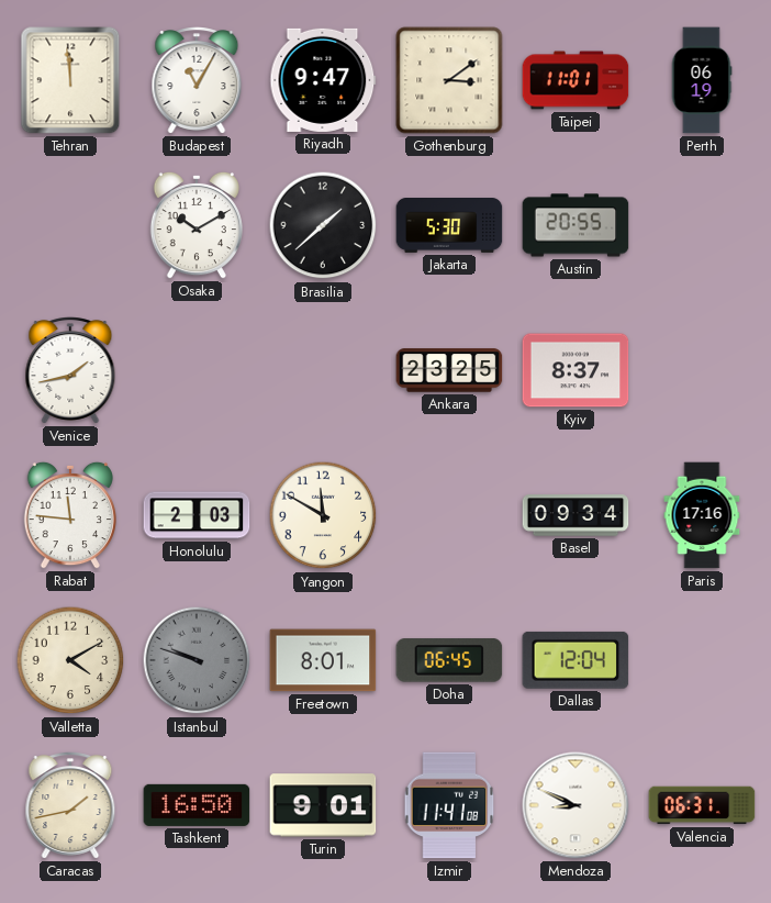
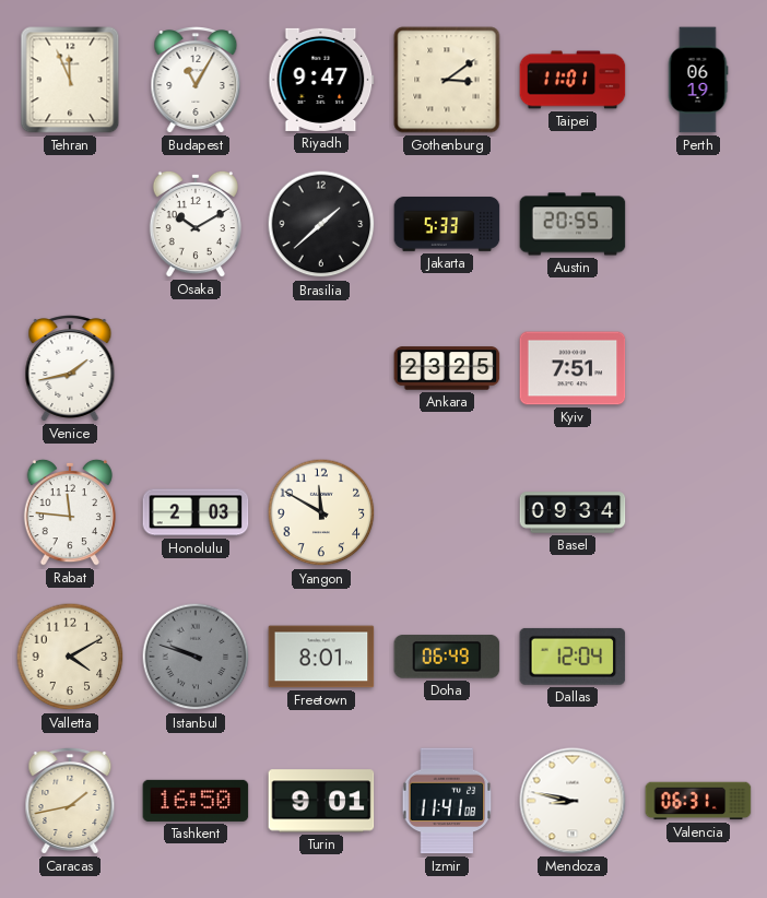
Tehran: 11:59 -> 11:56
Jakarta: 5:30 -> 5:33
Kyiv: 8:37 -> 7:51
Paris: 17:16 -> none
Doha: 06:45 -> 06:49
Mendoza: 8:49 -> 8:47
